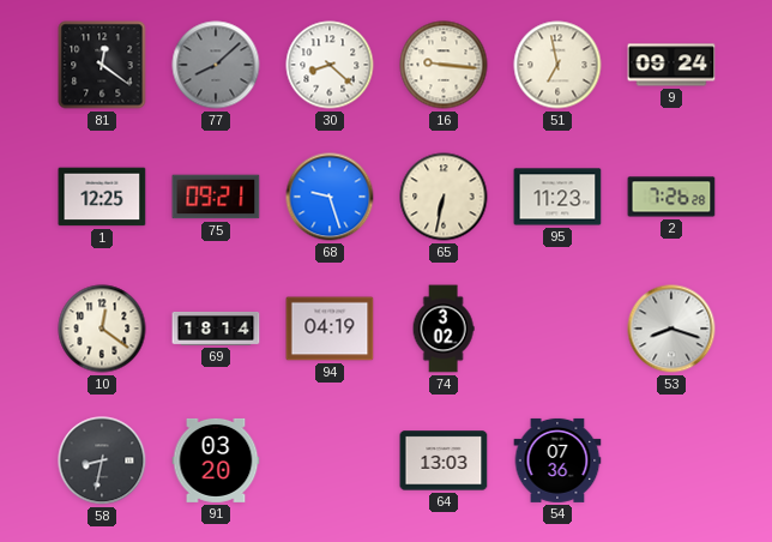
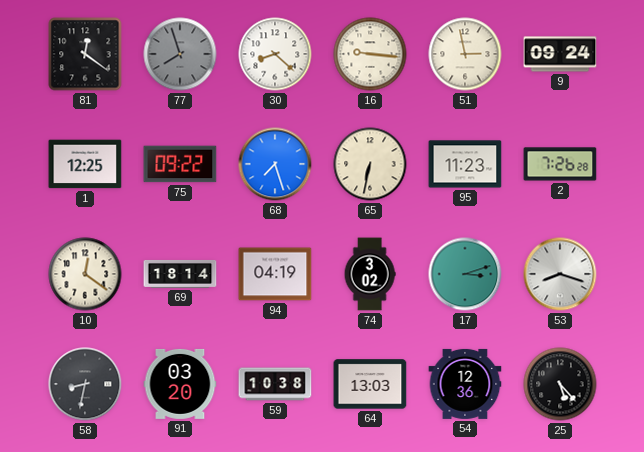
77: 8:08 -> 7:57
51: 6:58 -> 2:58
75: 09:21 -> 09:22
68: 9:27 -> 7:27
17: none -> 3:12
59: none -> 10:38
54: 07:36 -> 12:36
25: none -> 5:23
